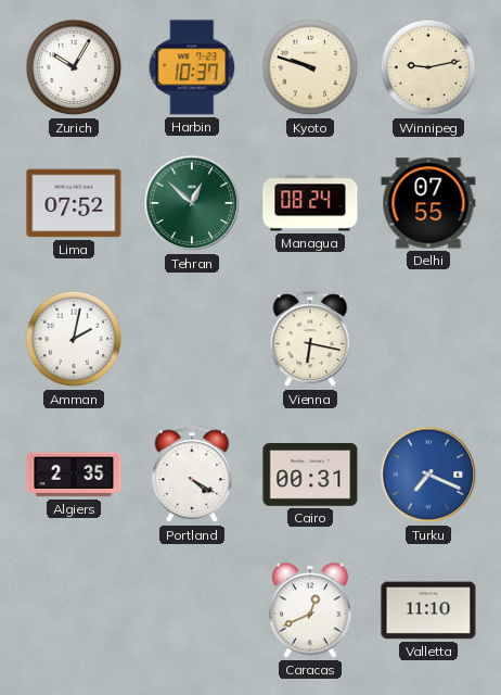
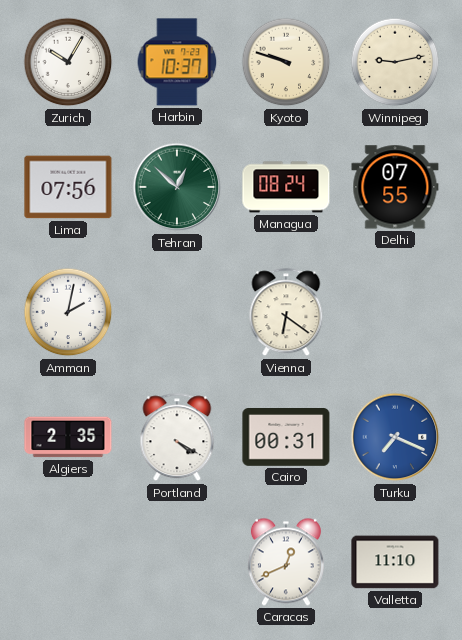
Lima: 07:52 -> 07:56
Vienna: 6:17 -> 6:21
